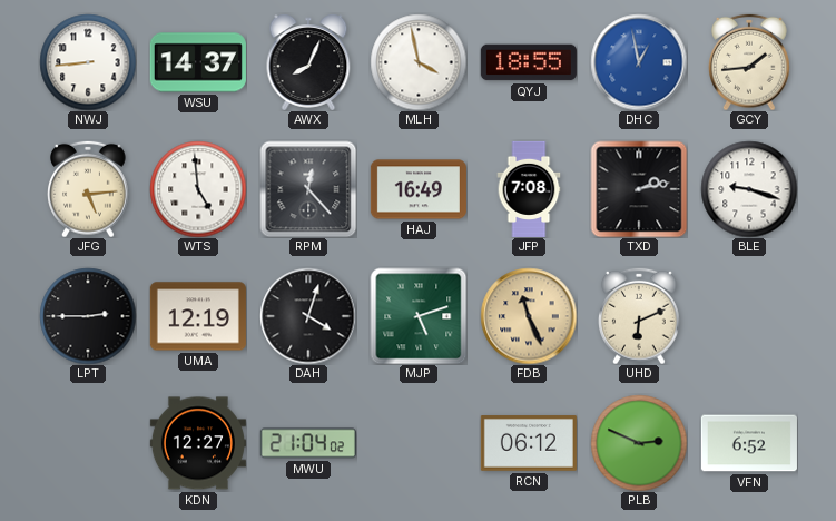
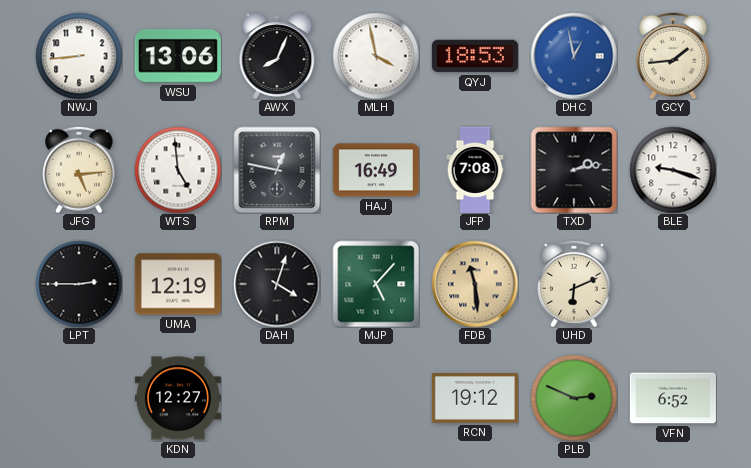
WSU: 14:37 -> 13:06
QYJ: 18:55 -> 18:53
RPM: 12:23 -> 12:47
MJP: 5:12 -> 5:07
FDB: 11:26 -> 11:29
MWU: 21:04 -> none
RCN: 06:12 -> 19:12
